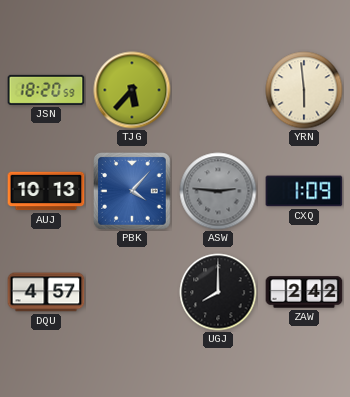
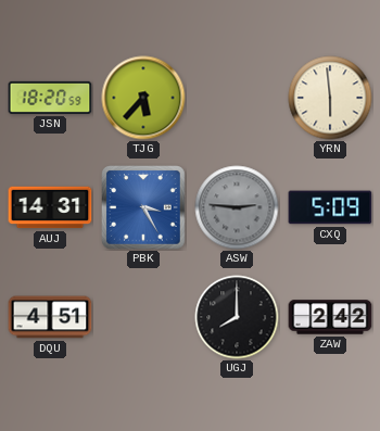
AUJ: 10:13 -> 14:31
PBK: 4:07 -> 3:25
CXQ: 1:09 -> 5:09
DQU: 4:57 -> 4:51
